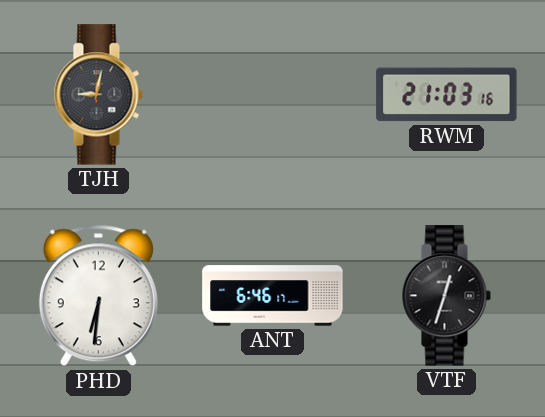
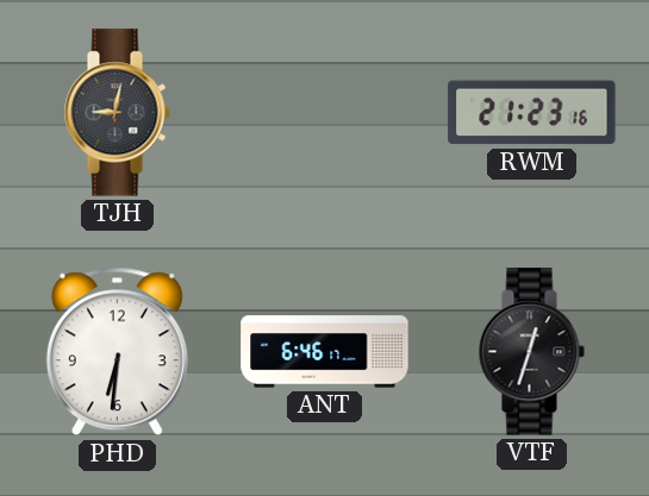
RWM: 21:03 -> 21:23
